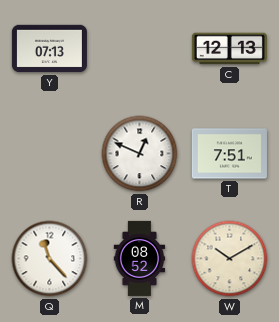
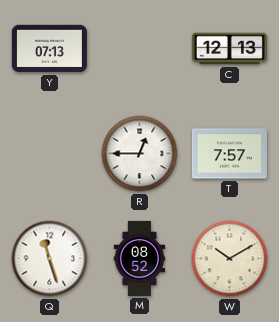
R: 12:49 -> 12:45
T: 7:51 -> 7:57
Q: 11:23 -> 11:27
